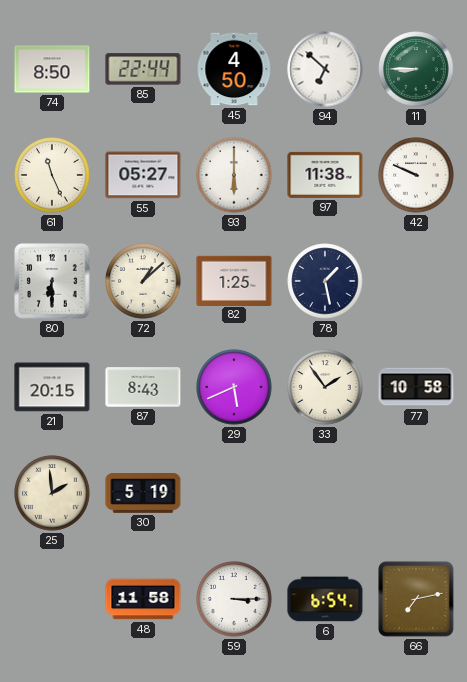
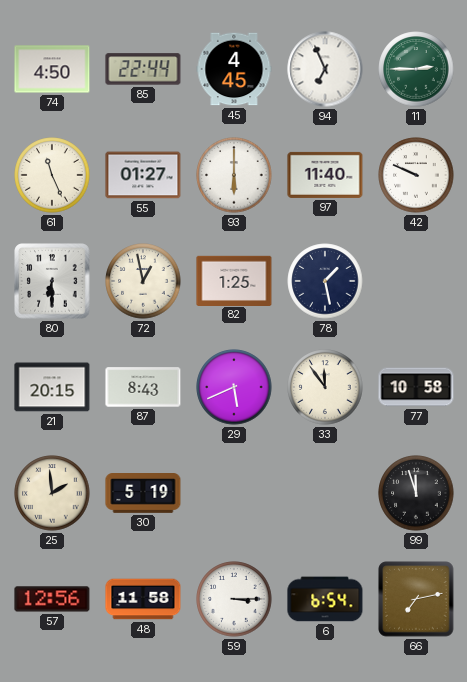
74: 8:50 -> 4:50
45: 4:50 -> 4:45
94: 6:52 -> 6:56
11: 8:45 -> 2:45
55: 05:27 -> 01:27
97: 11:38 -> 11:40
72: 1:08 -> 12:58
33: 1:54 -> 11:54
99: none -> 11:57
57: none -> 12:56
